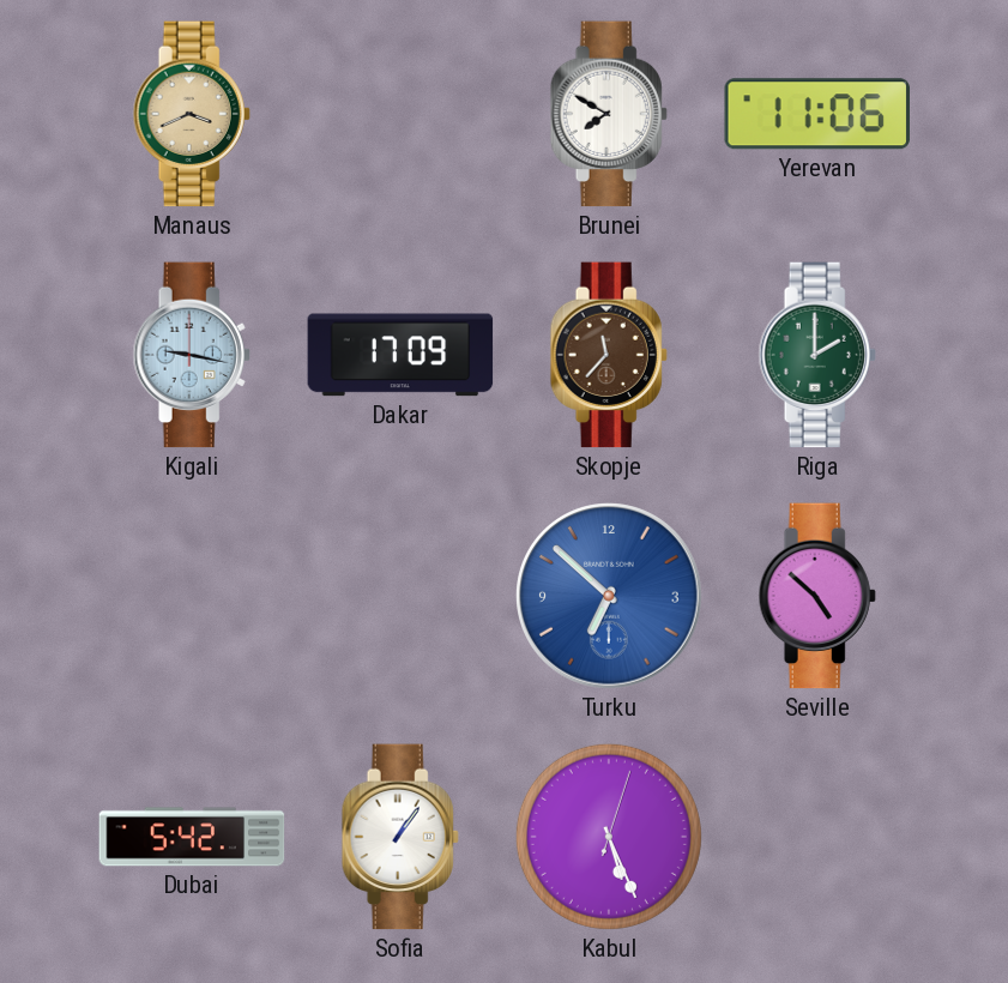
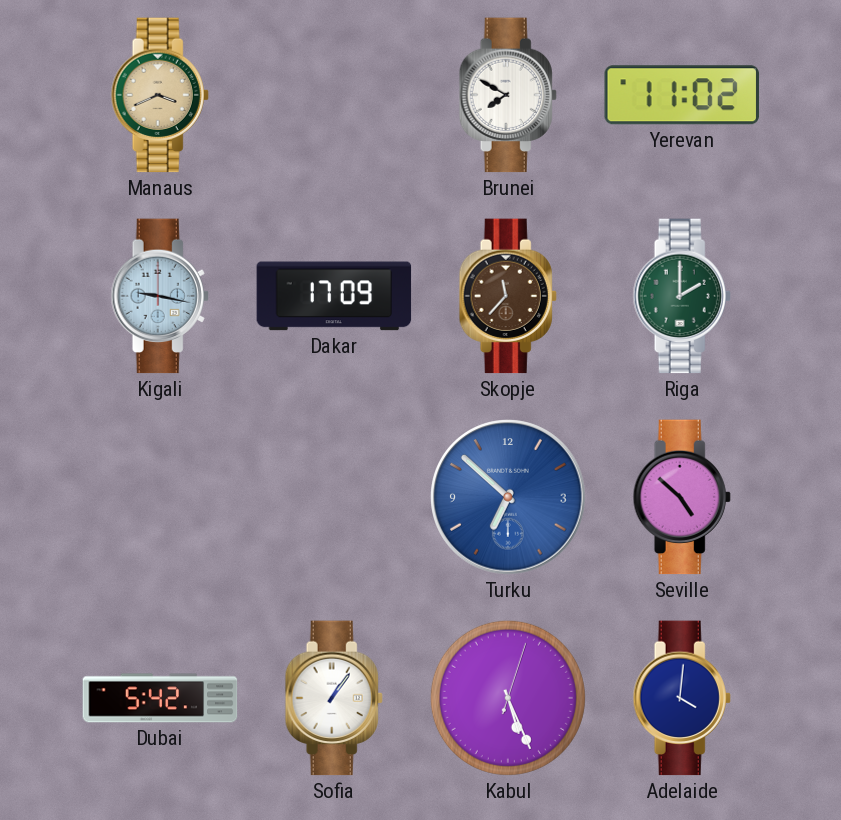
Yerevan: 11:06 -> 11:02
Adelaide: none -> 4:01
